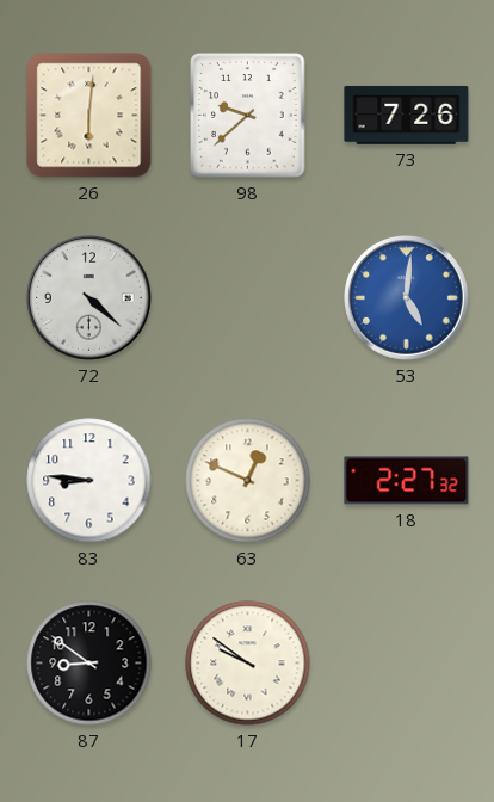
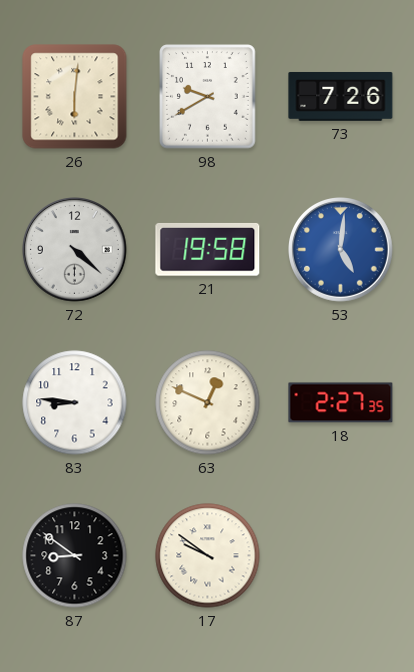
98: 9:38 -> 9:40
21: none -> 19:58
18: 2:27:32 -> 2:27:35
